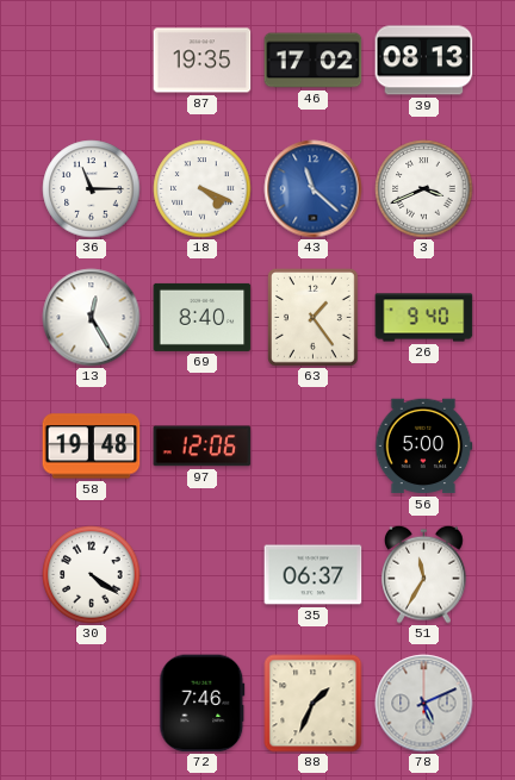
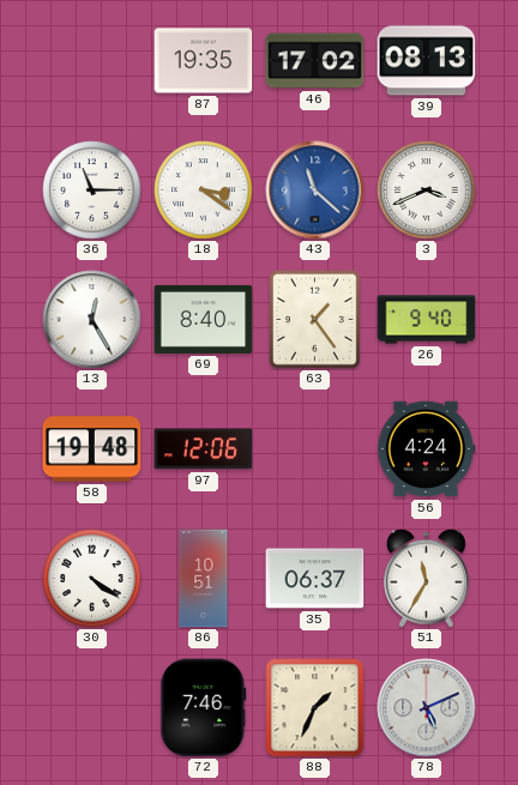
18: 4:19 -> 3:21
56: 5:00 -> 4:24
86: none -> 10:51
